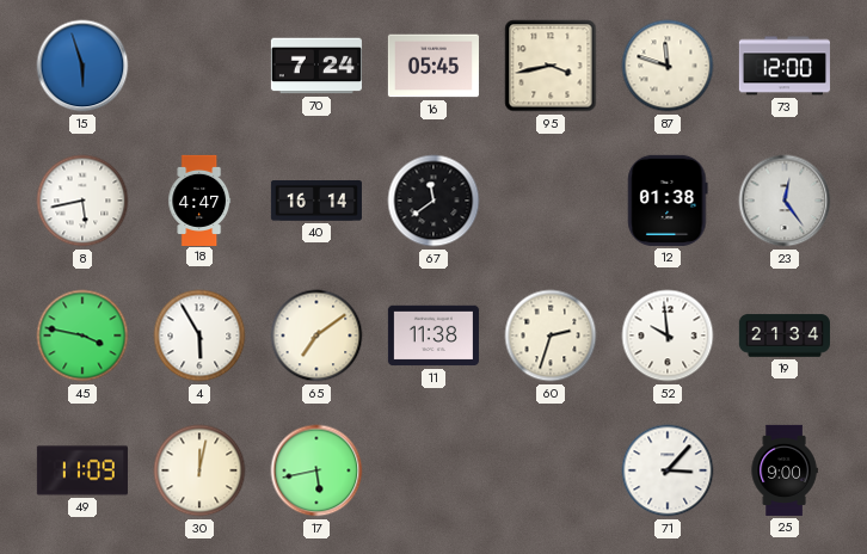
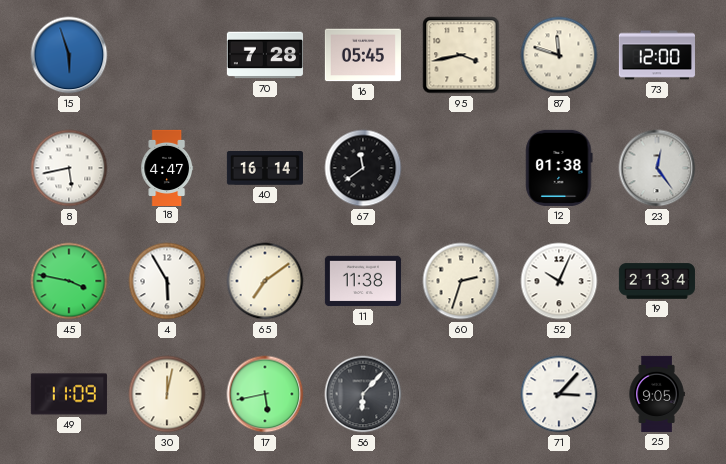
70: 7:24 -> 7:28
52: 9:59 -> 10:04
56: none -> 6:07
25: 9:00 -> 9:05
